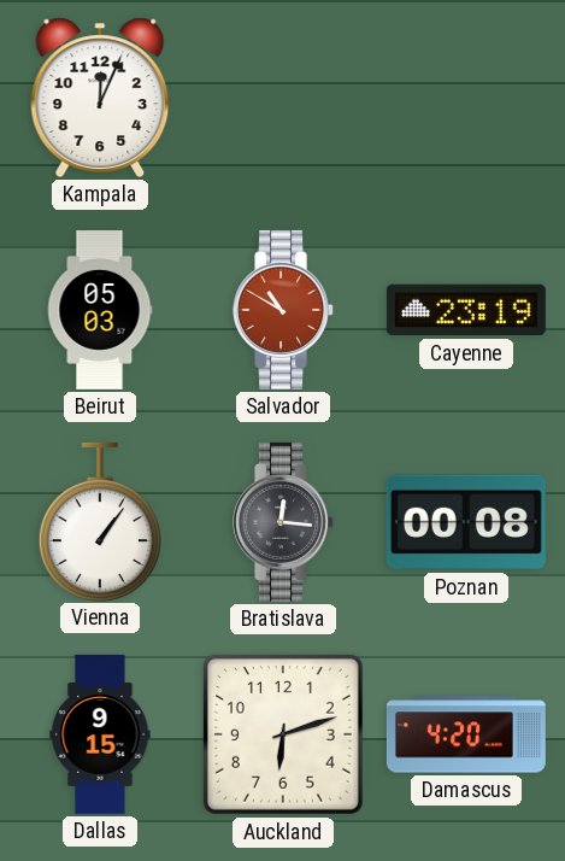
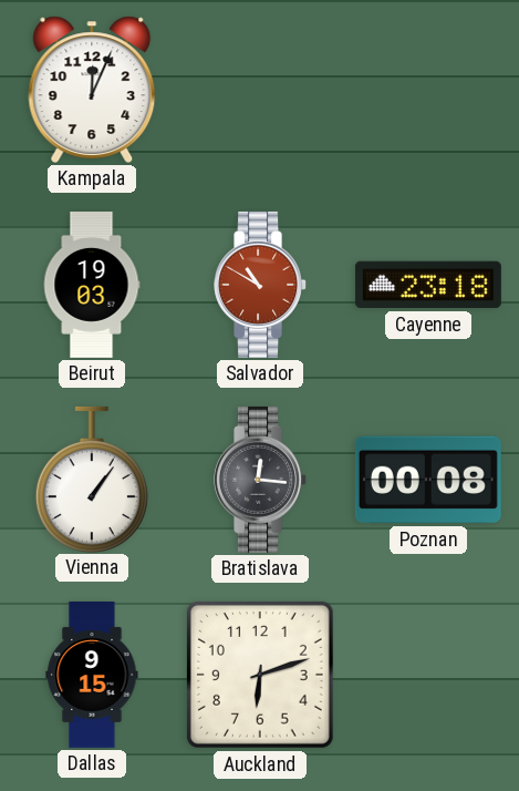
Beirut: 05:03 -> 19:03
Cayenne: 23:19 -> 23:18
Damascus: 4:20 -> none
